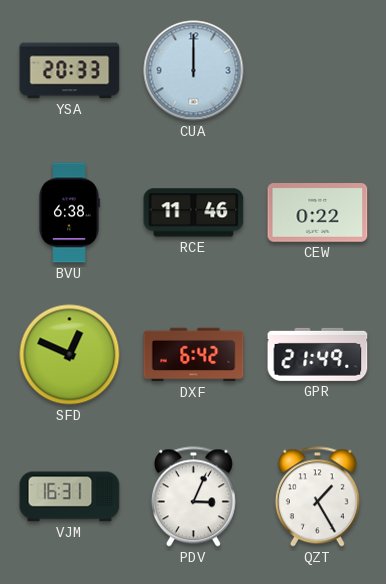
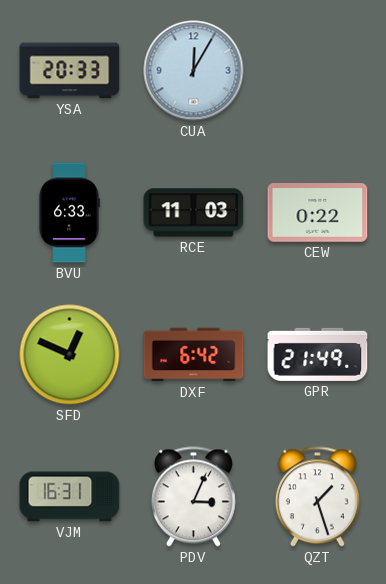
CUA: 12:00 -> 12:05
BVU: 6:38 -> 6:33
RCE: 11:46 -> 11:03
QZT: 1:25 -> 1:27
